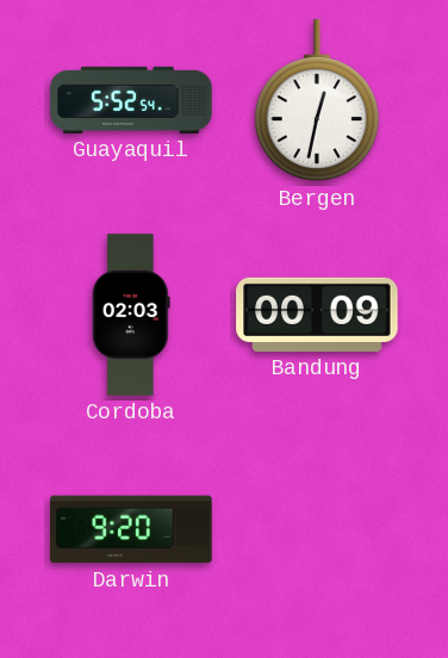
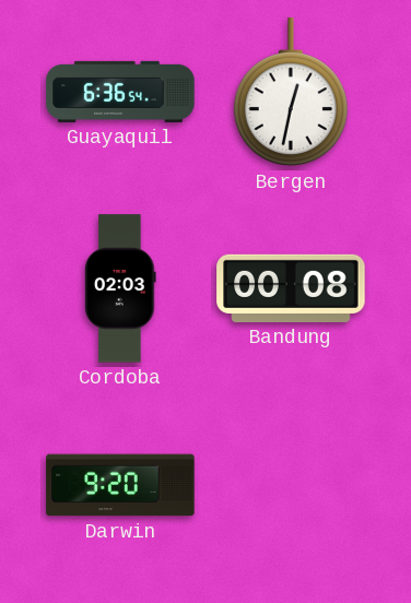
Guayaquil: 5:52 -> 6:36
Bandung: 00:09 -> 00:08
